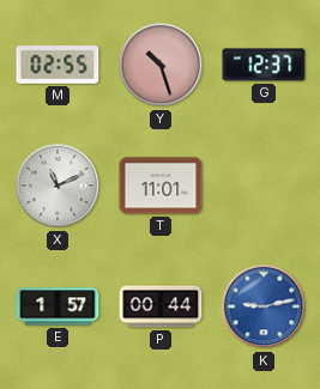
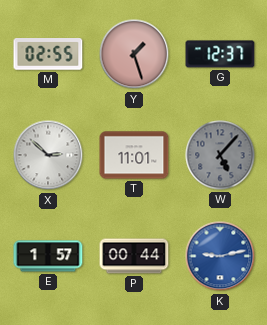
Y: 10:27 -> 1:27
X: 11:11 -> 2:52
W: none -> 5:07
